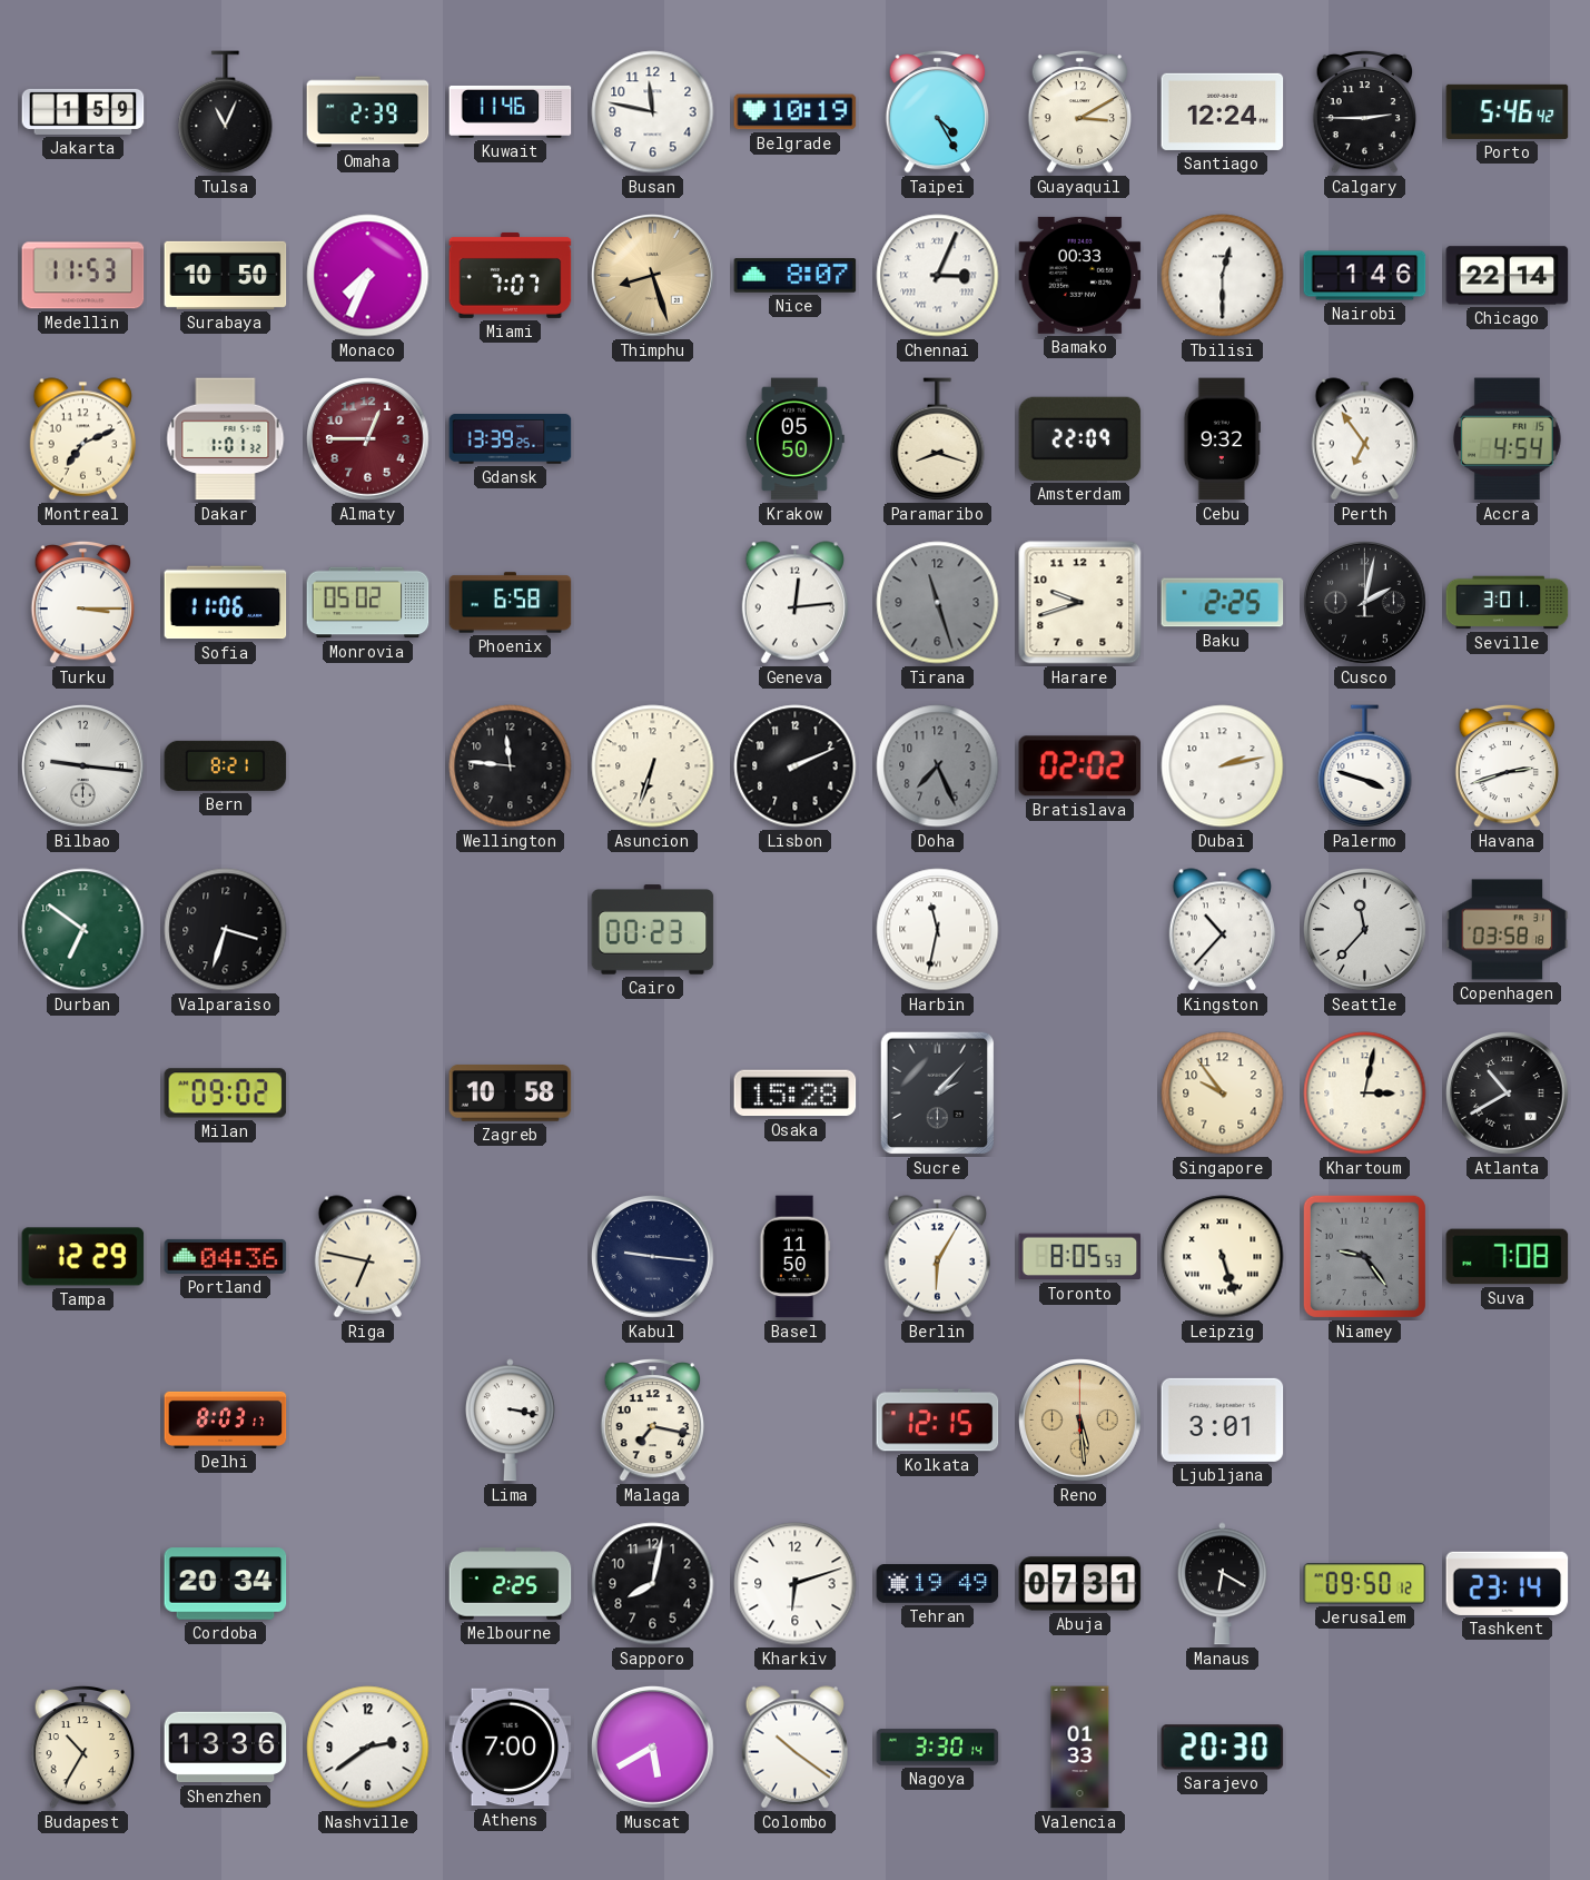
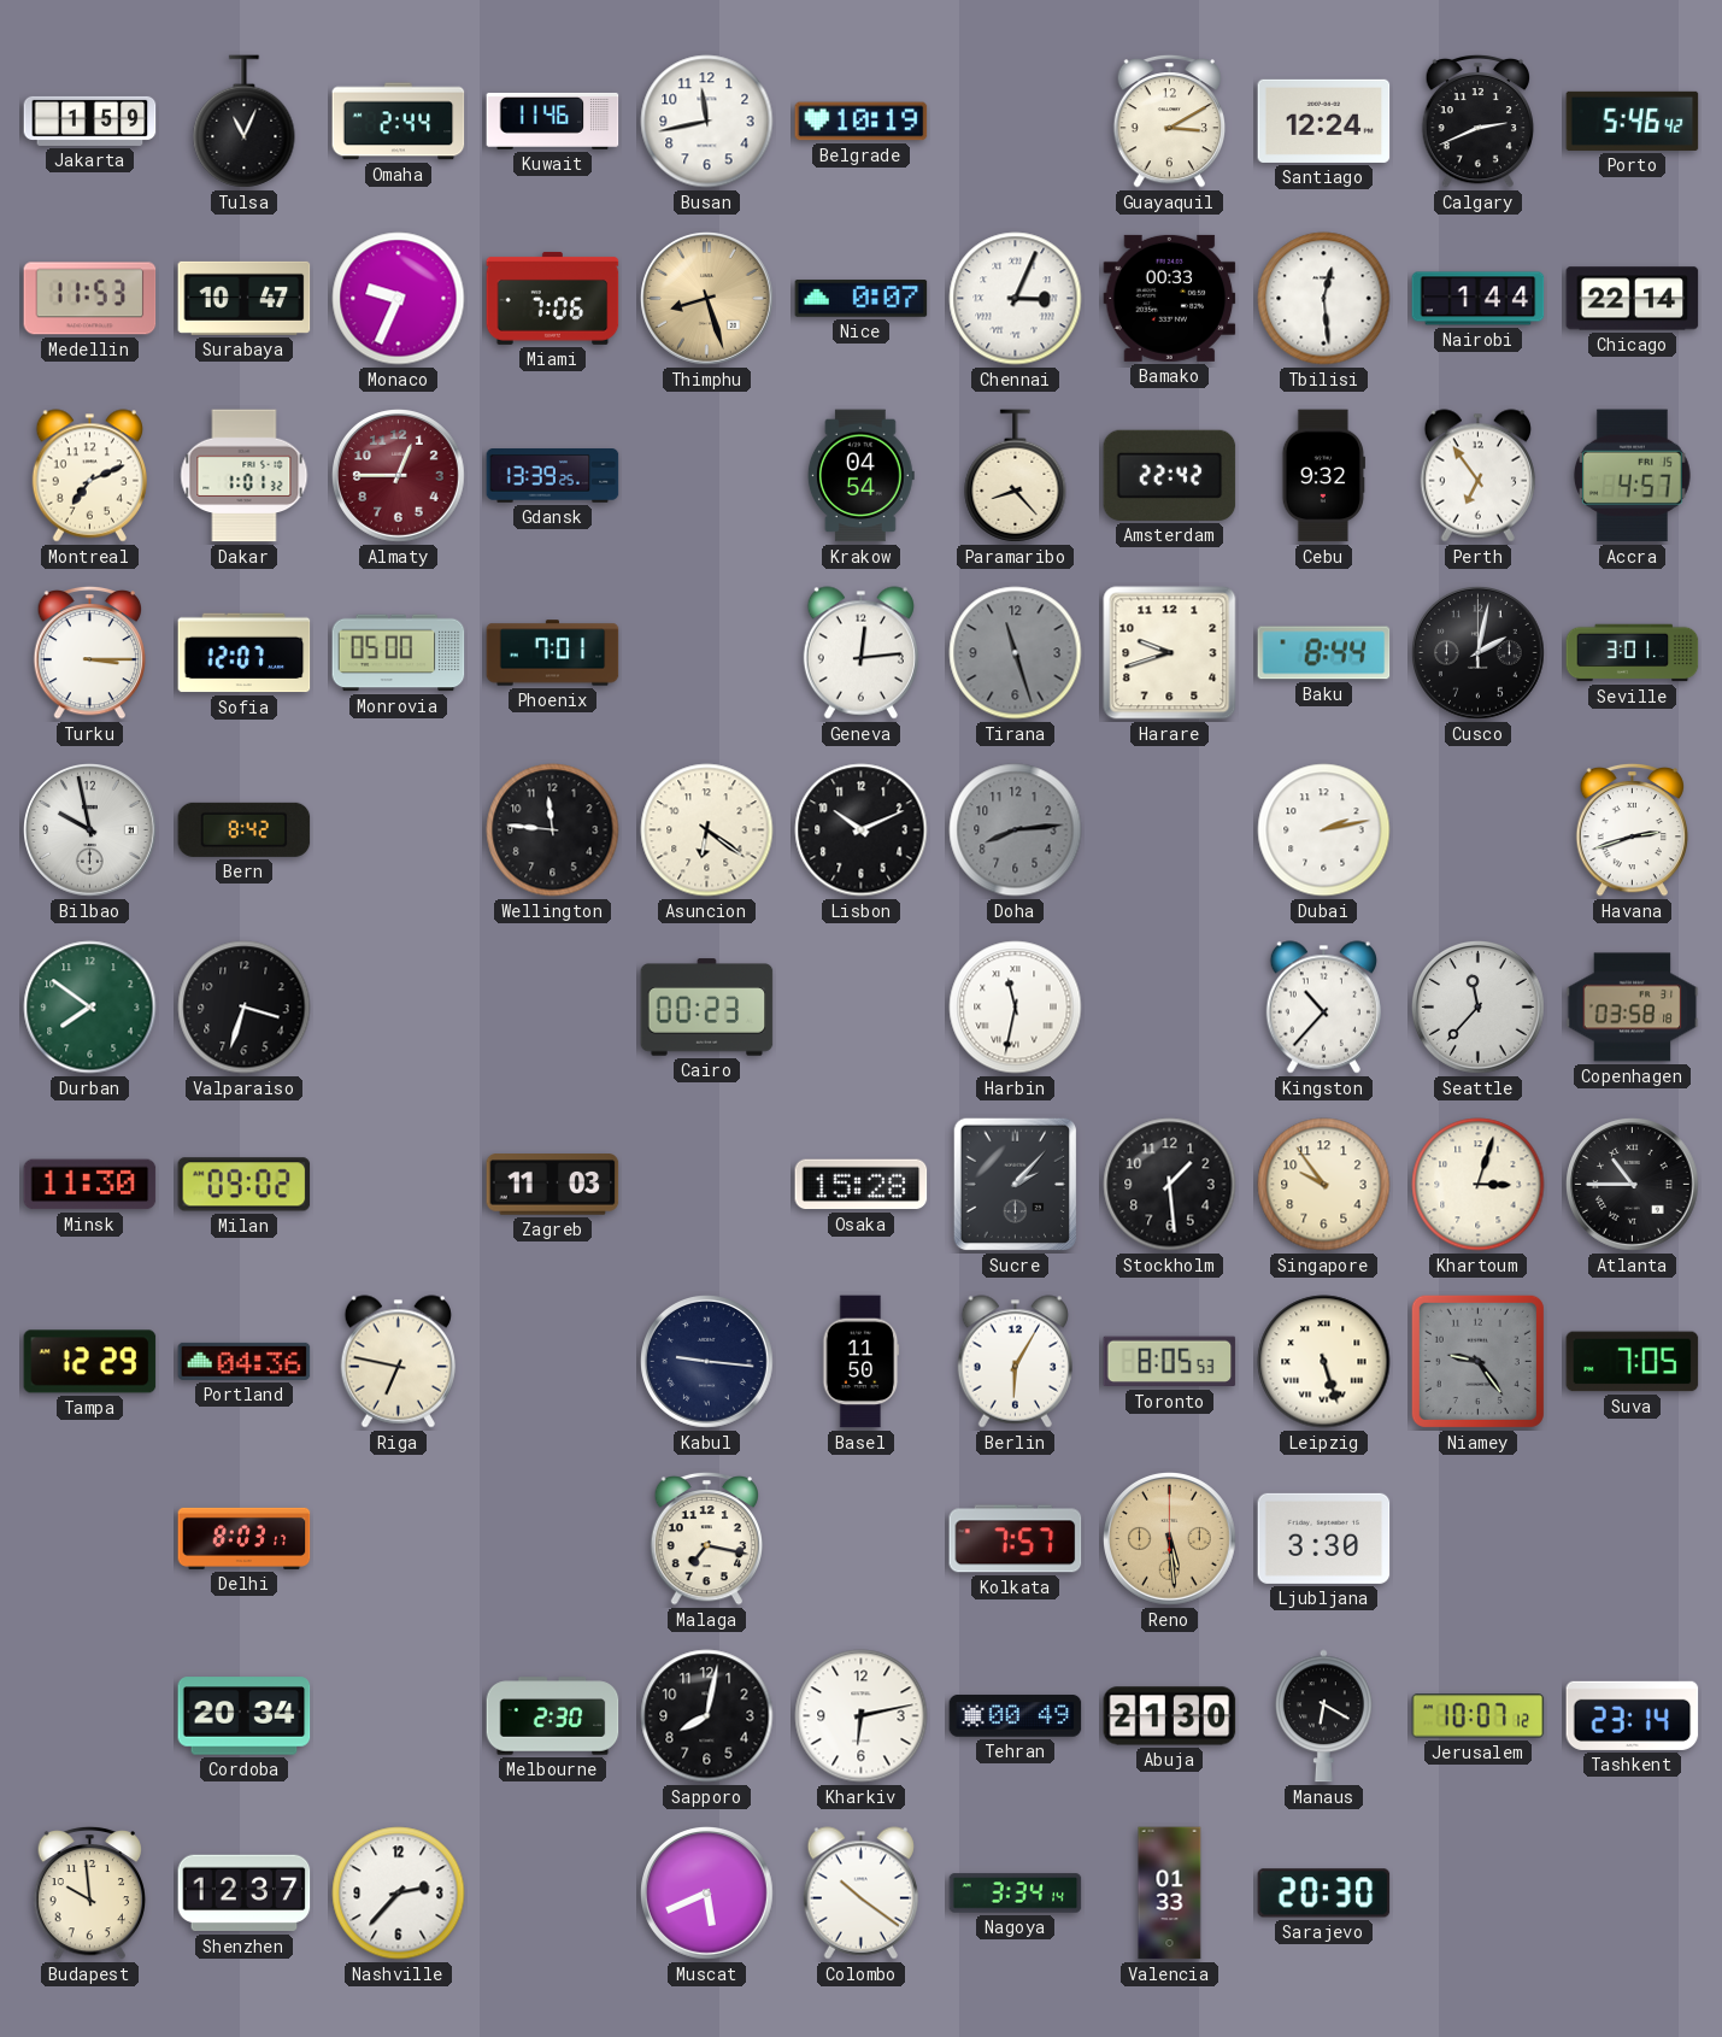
Omaha: 2:39 -> 2:44
Busan: 11:47 -> 11:43
Taipei: 4:25 -> none
Calgary: 2:45 -> 2:41
Surabaya: 10:50 -> 10:47
Monaco: 7:34 -> 9:34
Miami: 7:07 -> 7:06
Nice: 8:07 -> 0:07
Tbilisi: 12:30 -> 12:29
Nairobi: 1:46 -> 1:44
Krakow: 05:50 -> 04:54
Paramaribo: 8:18 -> 8:23
Amsterdam: 22:09 -> 22:42
Accra: 4:54 -> 4:57
Sofia: 11:06 -> 12:07
Monrovia: 05:02 -> 05:00
Phoenix: 6:58 -> 7:01
Baku: 2:25 -> 8:44
Bilbao: 9:16 -> 9:58
Bern: 8:21 -> 8:42
Asuncion: 6:33 -> 6:21
Lisbon: 2:11 -> 10:11
Doha: 7:26 -> 8:14
Bratislava: 02:02 -> none
Palermo: 3:48 -> none
Durban: 6:51 -> 7:51
Minsk: none -> 11:30
Zagreb: 10:58 -> 11:03
Stockholm: none -> 1:29
Khartoum: 3:02 -> 3:03
Atlanta: 10:40 -> 10:45
Suva: 7:08 -> 7:05
Lima: 3:17 -> none
Kolkata: 12:15 -> 7:57
Ljubljana: 3:01 -> 3:30
Melbourne: 2:25 -> 2:30
Kharkiv: 6:12 -> 6:13
Tehran: 19:49 -> 00:49
Abuja: 07:31 -> 21:30
Jerusalem: 09:50 -> 10:07
Budapest: 10:35 -> 9:59
Shenzhen: 13:36 -> 12:37
Nashville: 2:39 -> 2:37
Athens: 7:00 -> none
Muscat: 5:40 -> 5:41
Nagoya: 3:30 -> 3:34
